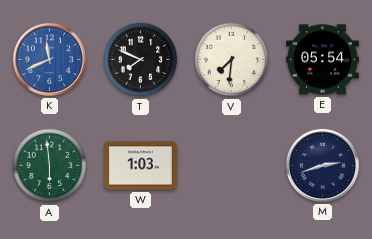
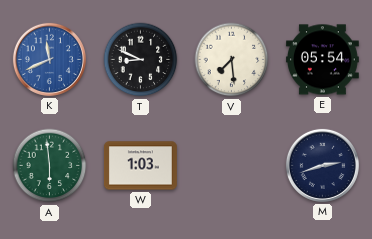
T: 7:49 -> 8:49
V: 7:31 -> 7:29
